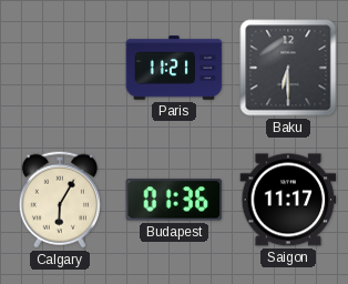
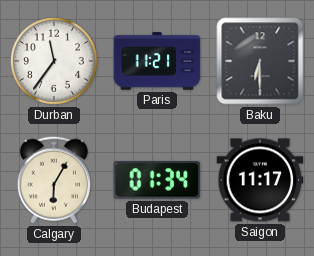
Durban: none -> 11:36
Budapest: 01:36 -> 01:34
